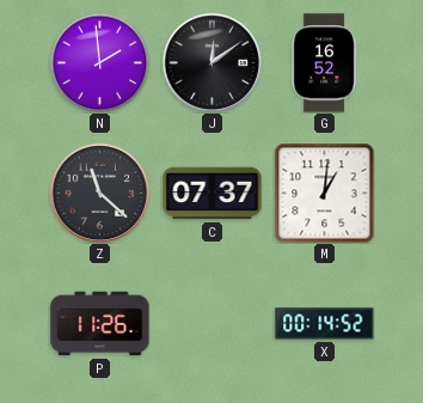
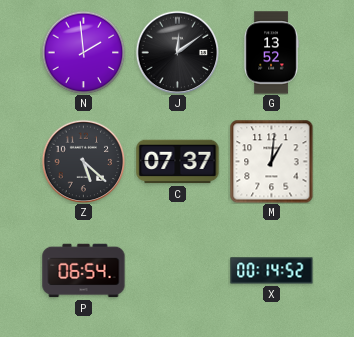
G: 16:52 -> 13:52
Z: 11:22 -> 5:22
P: 11:26 -> 06:54
